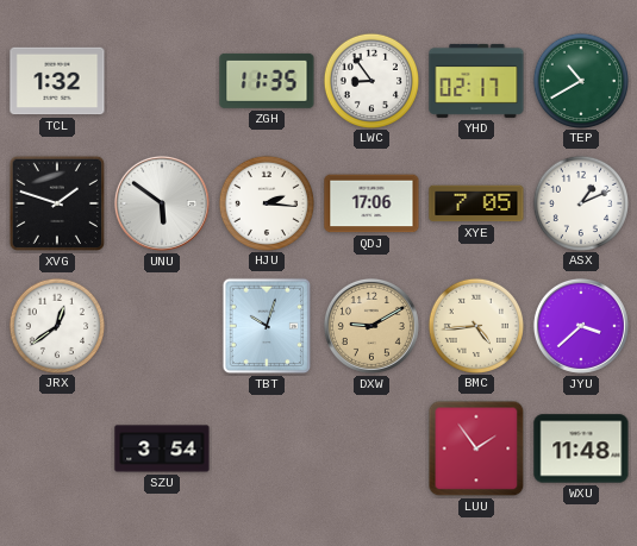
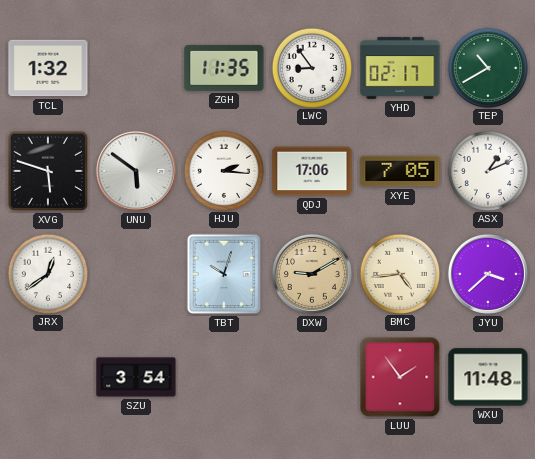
XVG: 1:48 -> 5:48
